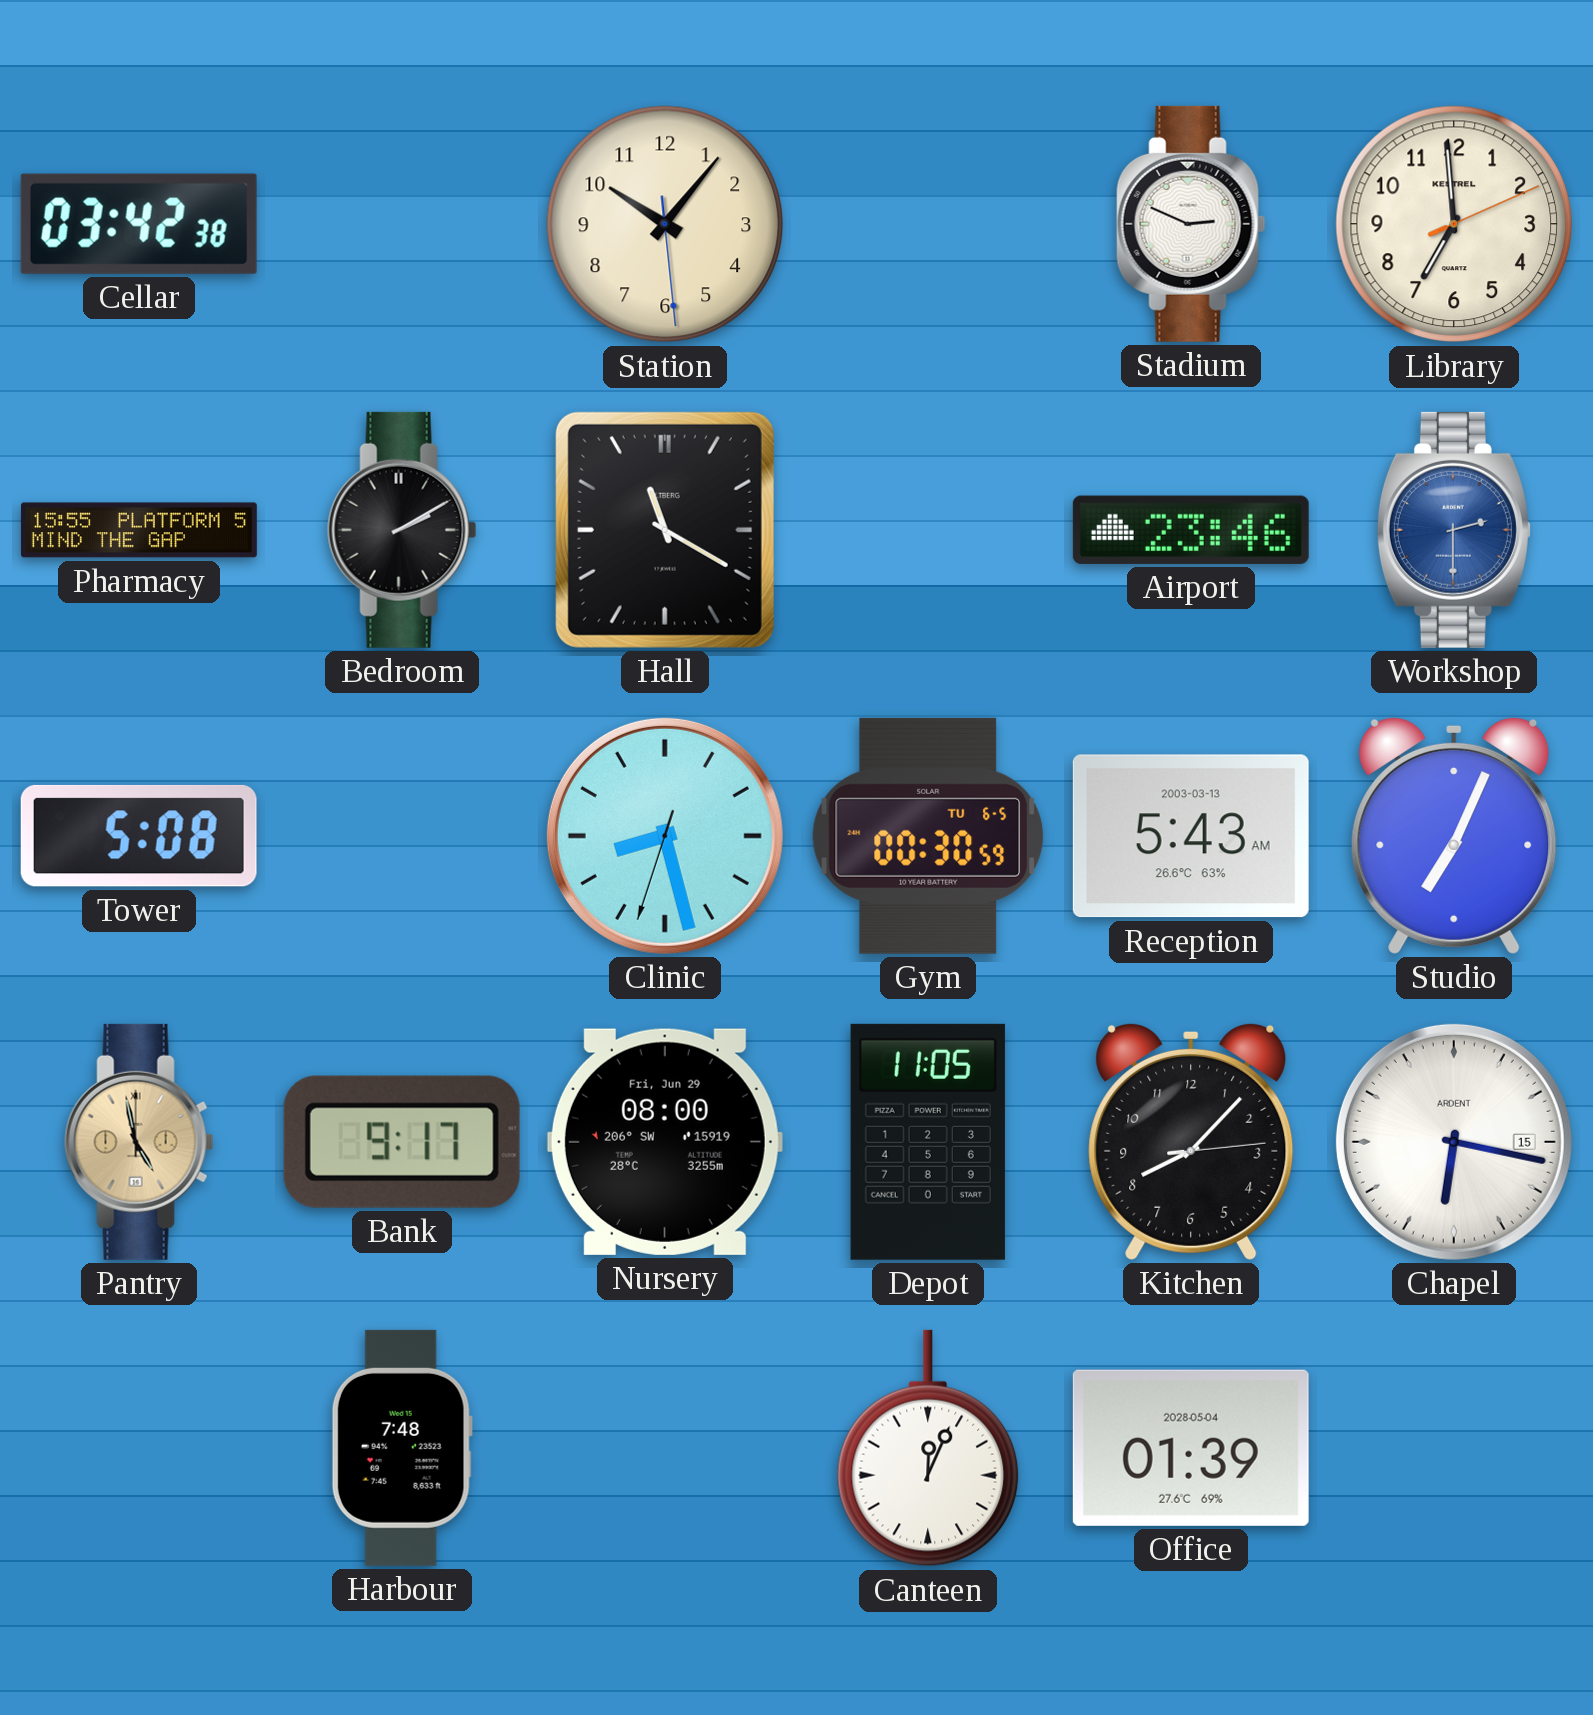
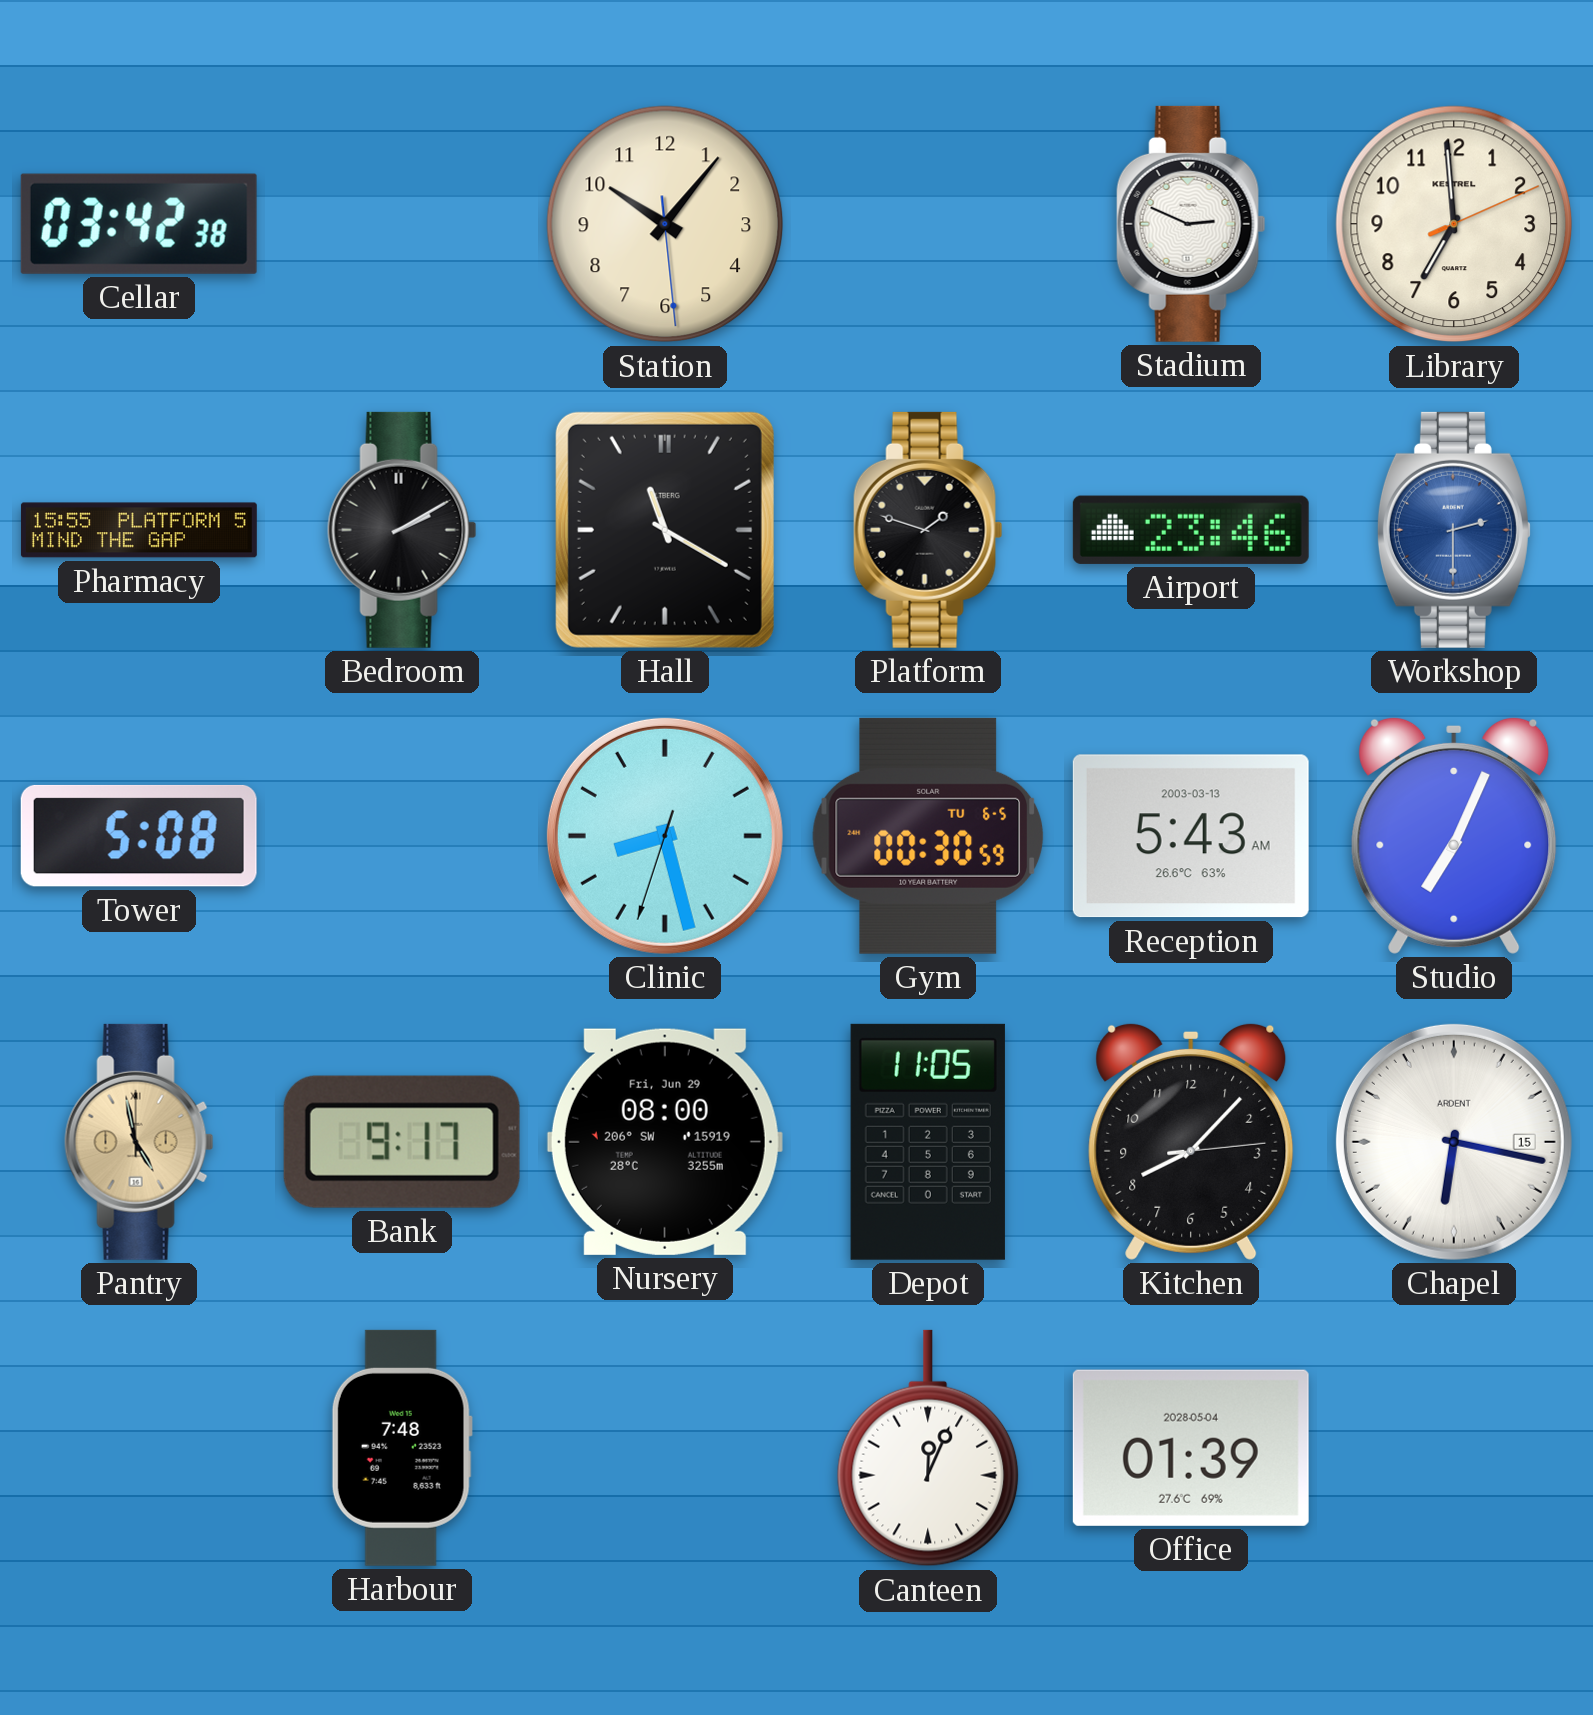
Platform: none -> 1:48
